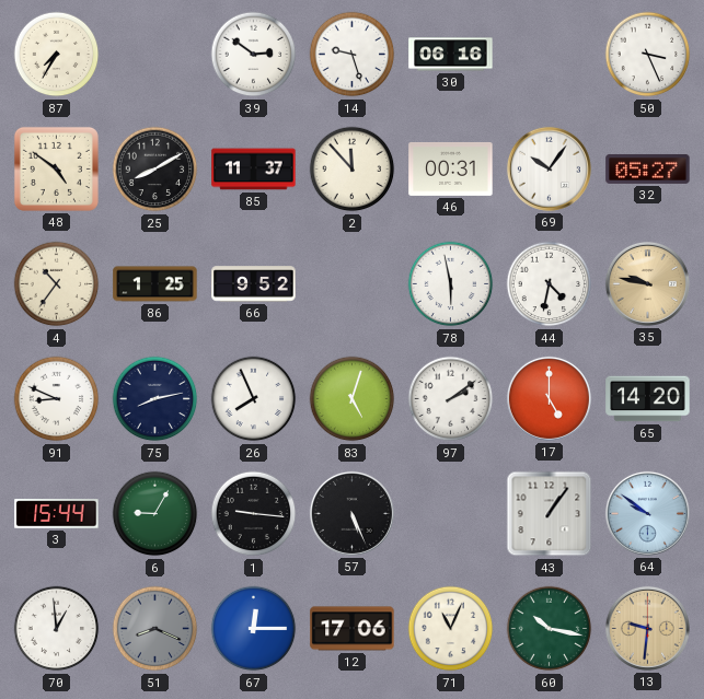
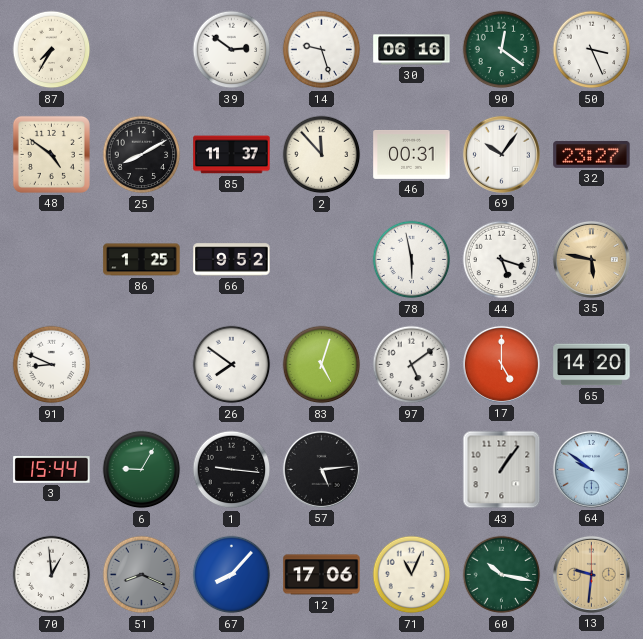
90: none -> 12:21
32: 05:27 -> 23:27
4: 10:36 -> none
44: 4:32 -> 5:18
35: 9:47 -> 5:47
75: 8:13 -> none
26: 7:56 -> 7:51
97: 2:09 -> 5:09
57: 5:26 -> 5:14
67: 12:15 -> 8:07
